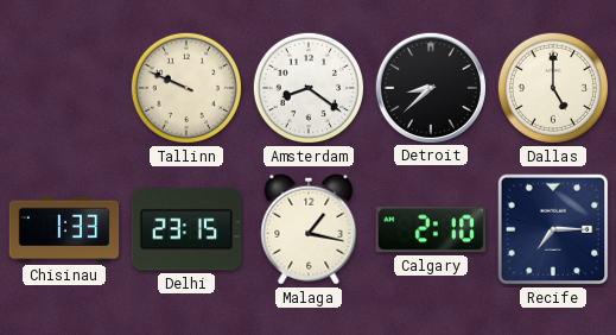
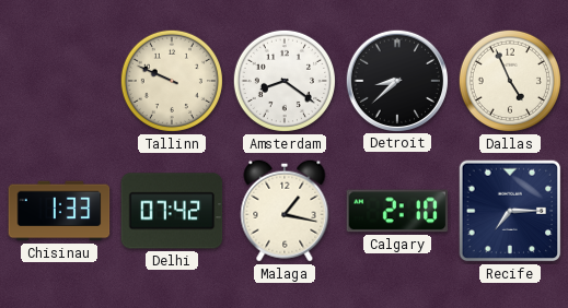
Dallas: 5:00 -> 4:56
Delhi: 23:15 -> 07:42
